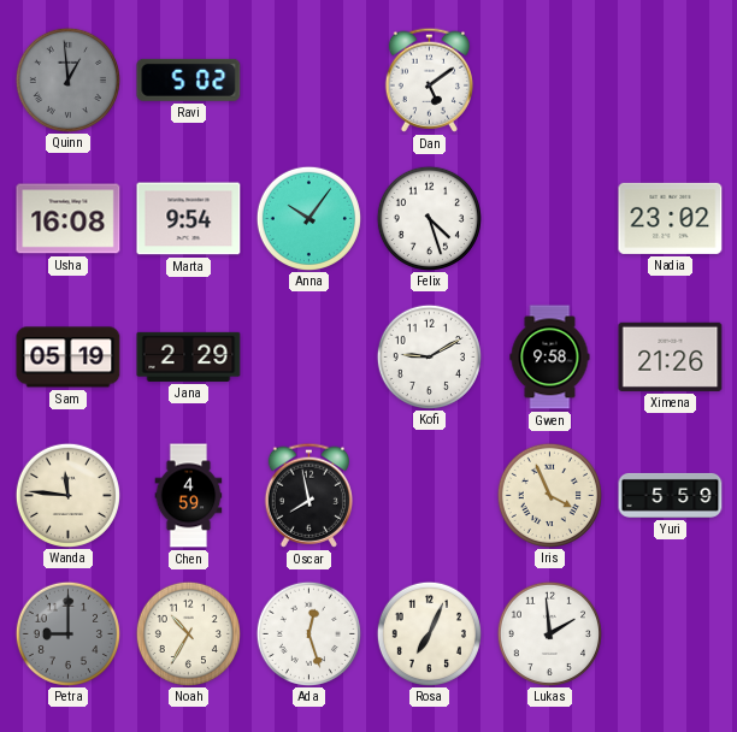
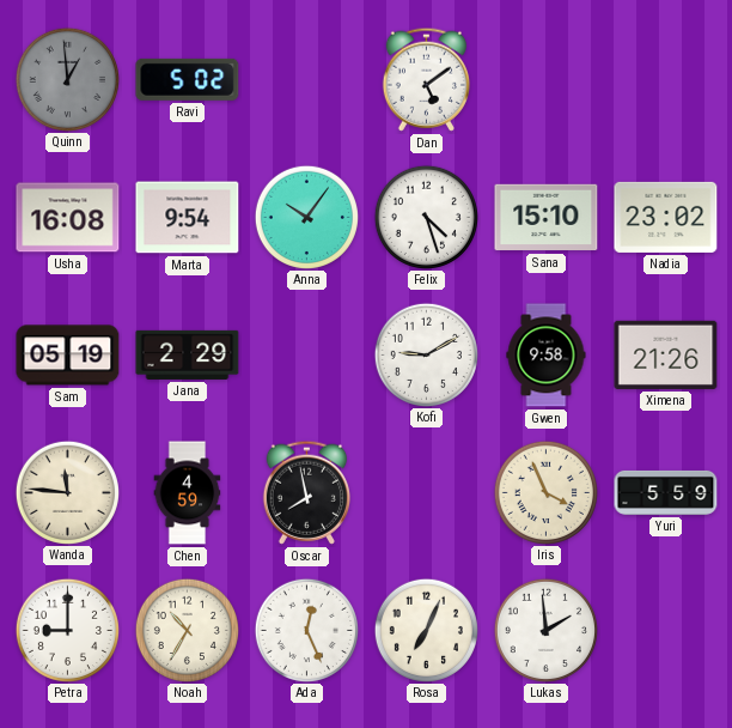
Sana: none -> 15:10
Petra dial: grey -> white
Ada: 12:27 -> 12:26
